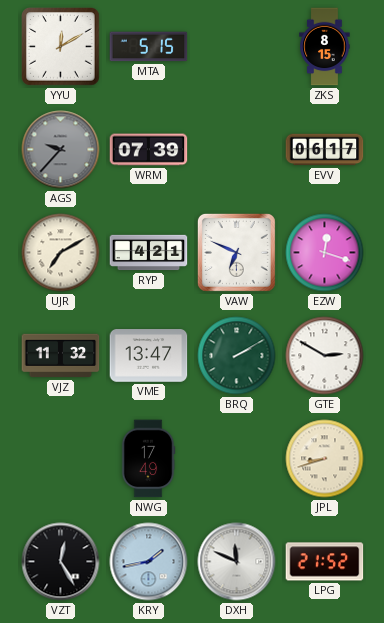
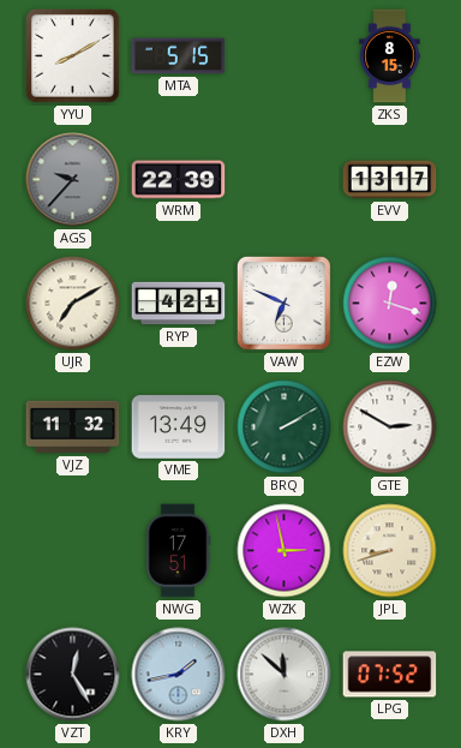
YYU: 12:10 -> 8:10
WRM: 07:39 -> 22:39
EVV: 06:17 -> 13:17
VME: 13:47 -> 13:49
NWG: 17:49 -> 17:51
WZK: none -> 2:58
DXH: 11:49 -> 11:52
LPG: 21:52 -> 07:52
